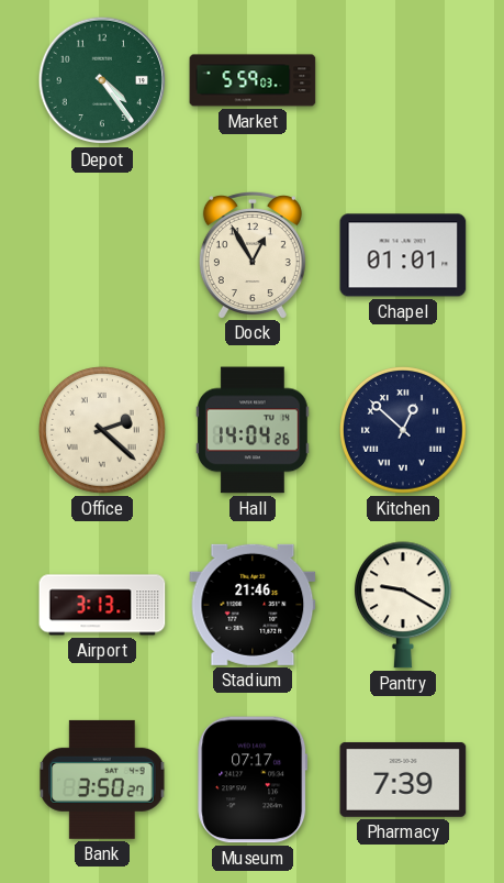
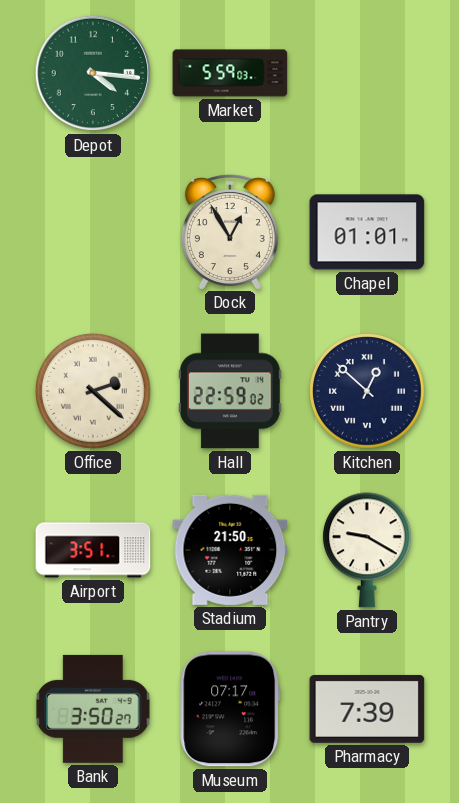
Depot: 4:24 -> 4:16
Hall: 14:04 -> 22:59
Airport: 3:13 -> 3:51
Stadium: 21:46 -> 21:50
